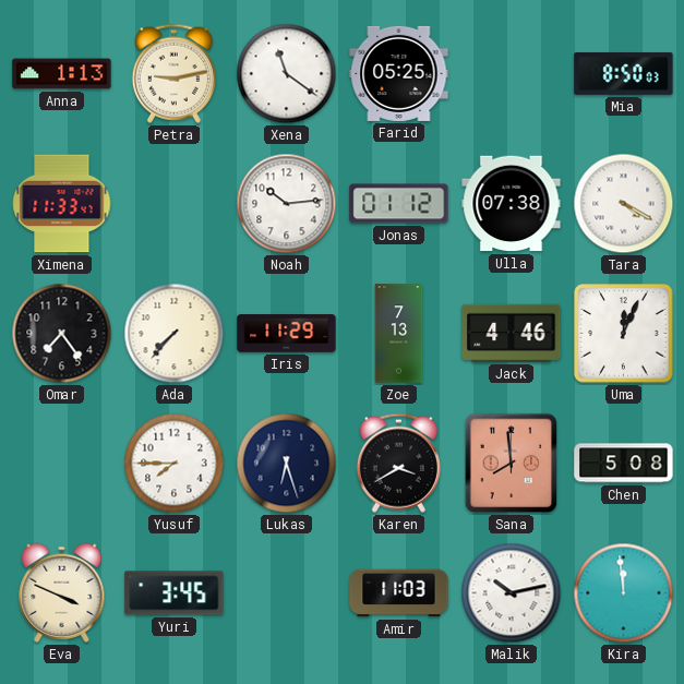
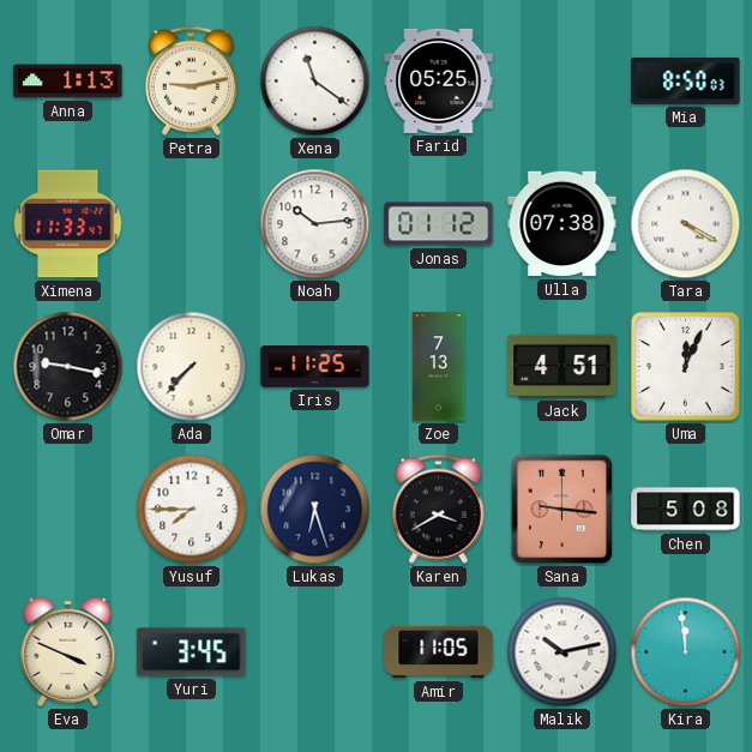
Omar: 7:24 -> 9:17
Iris: 11:29 -> 11:25
Jack: 4:46 -> 4:51
Sana: 7:59 -> 9:16
Amir: 11:03 -> 11:05
